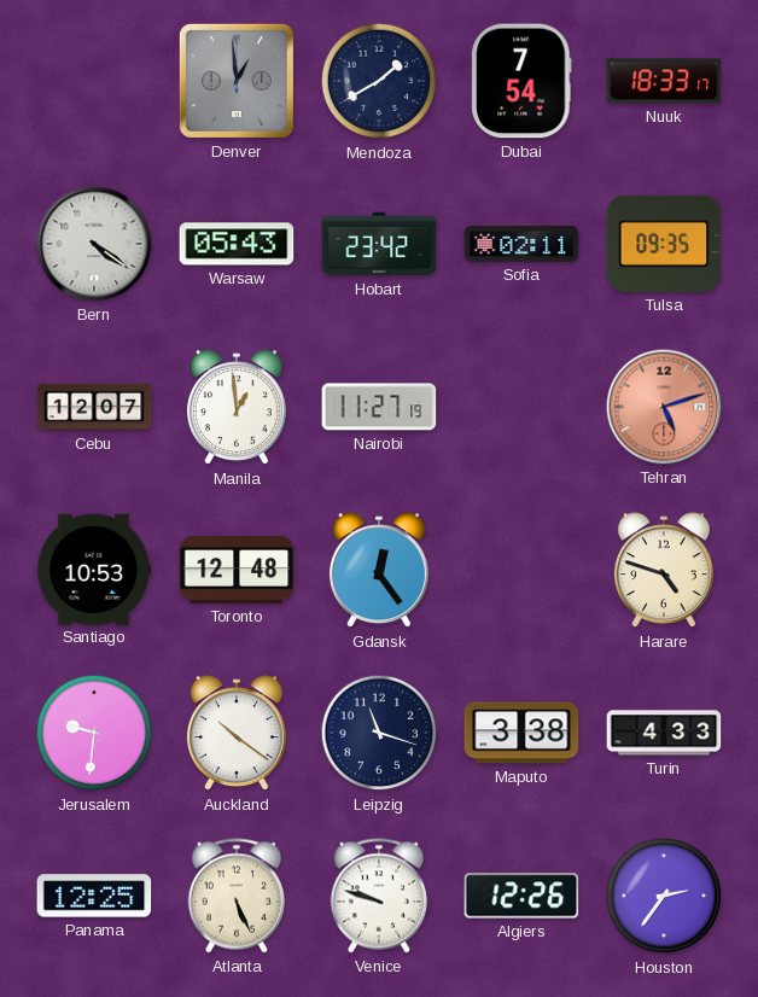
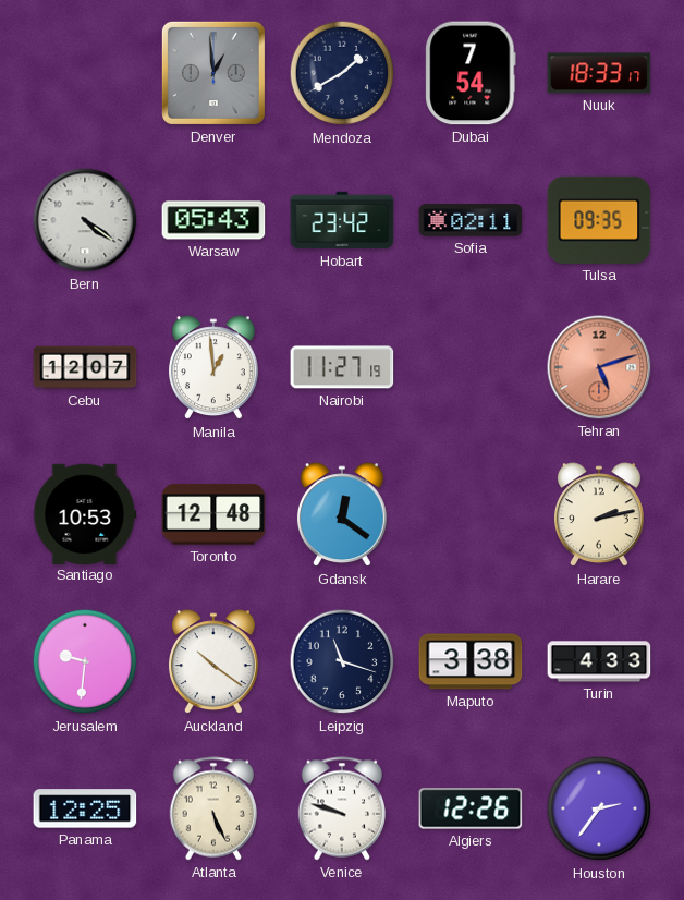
Gdansk: 12:24 -> 12:21
Harare: 4:48 -> 2:13
